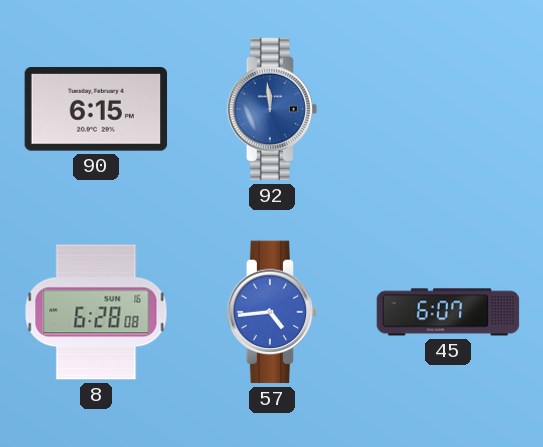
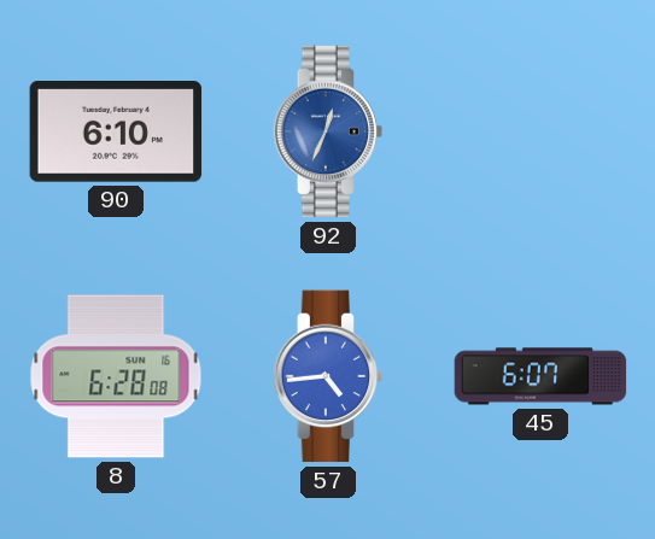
90: 6:15 -> 6:10
92: 11:59 -> 12:34
